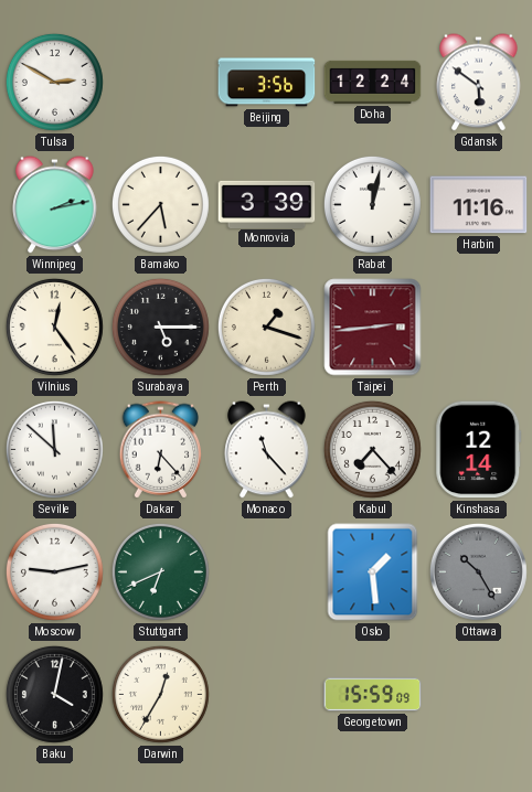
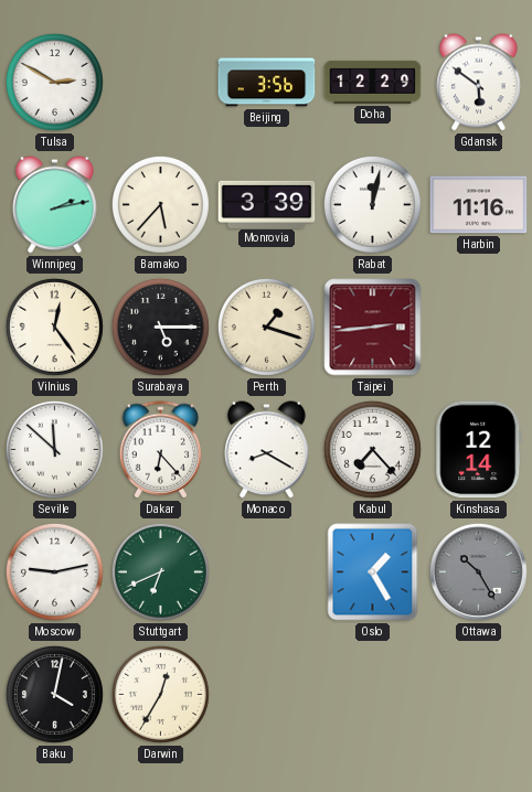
Doha: 12:24 -> 12:29
Monaco: 11:23 -> 8:20
Oslo: 1:29 -> 1:25
Georgetown: 15:59 -> none
